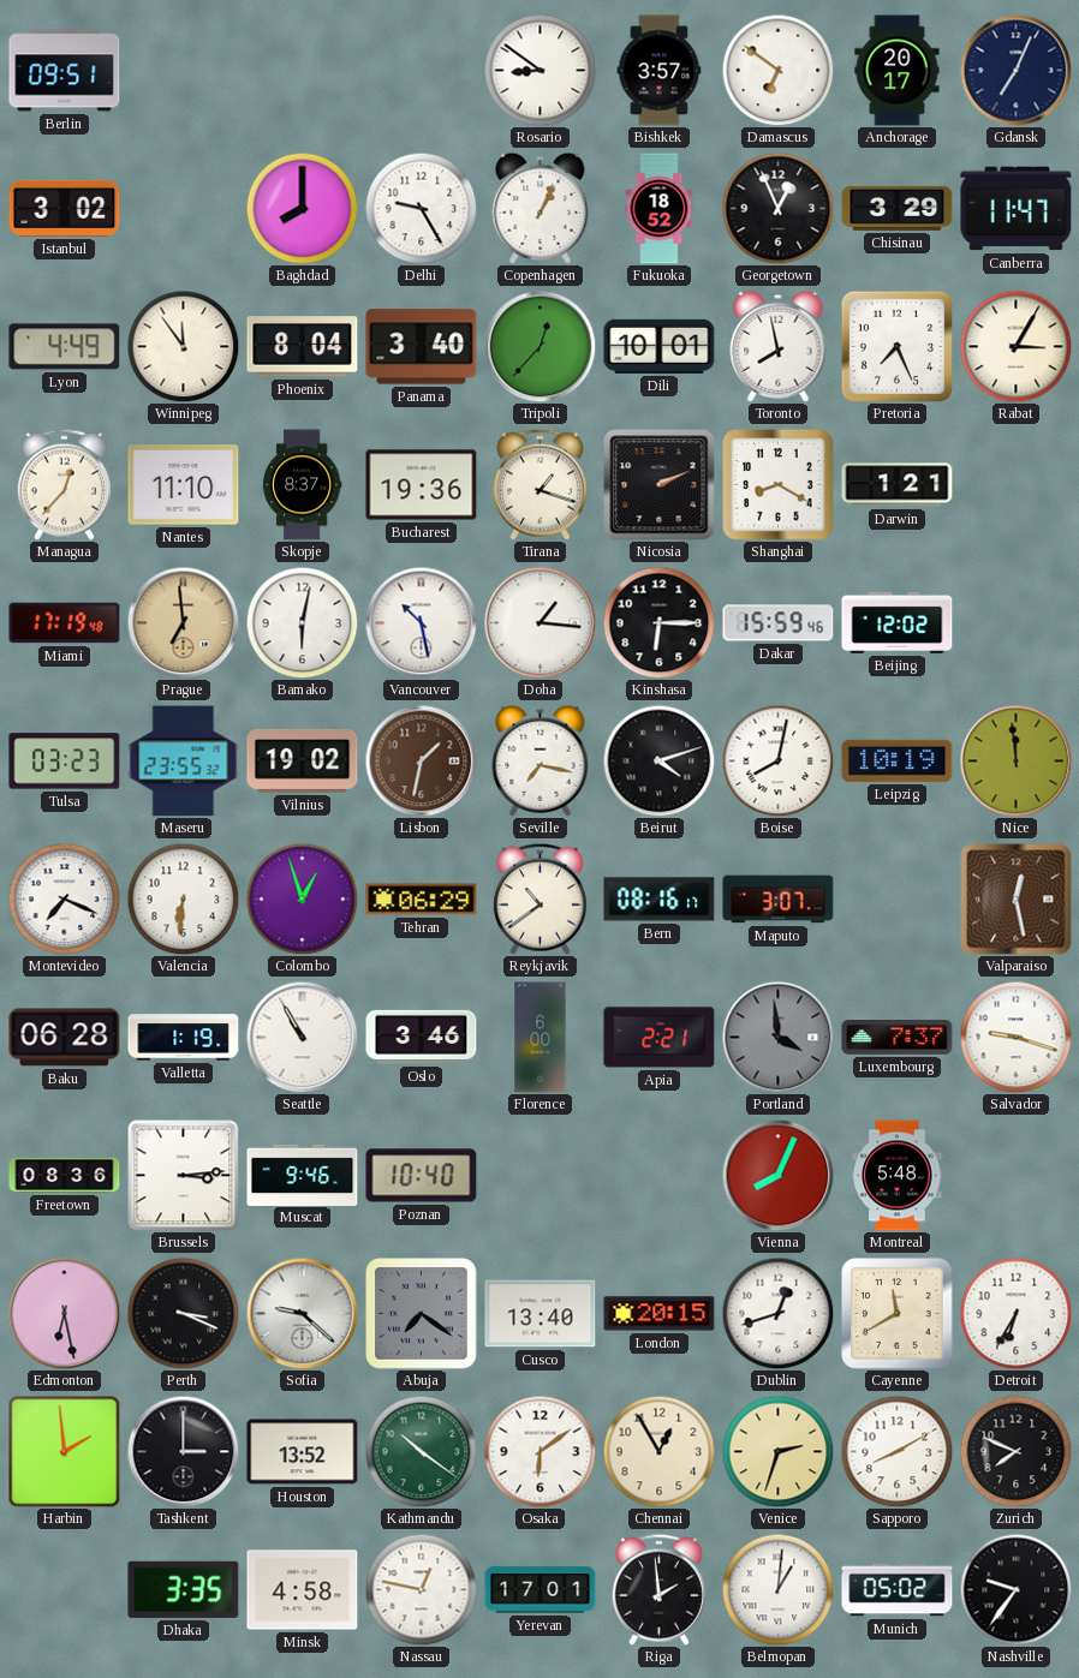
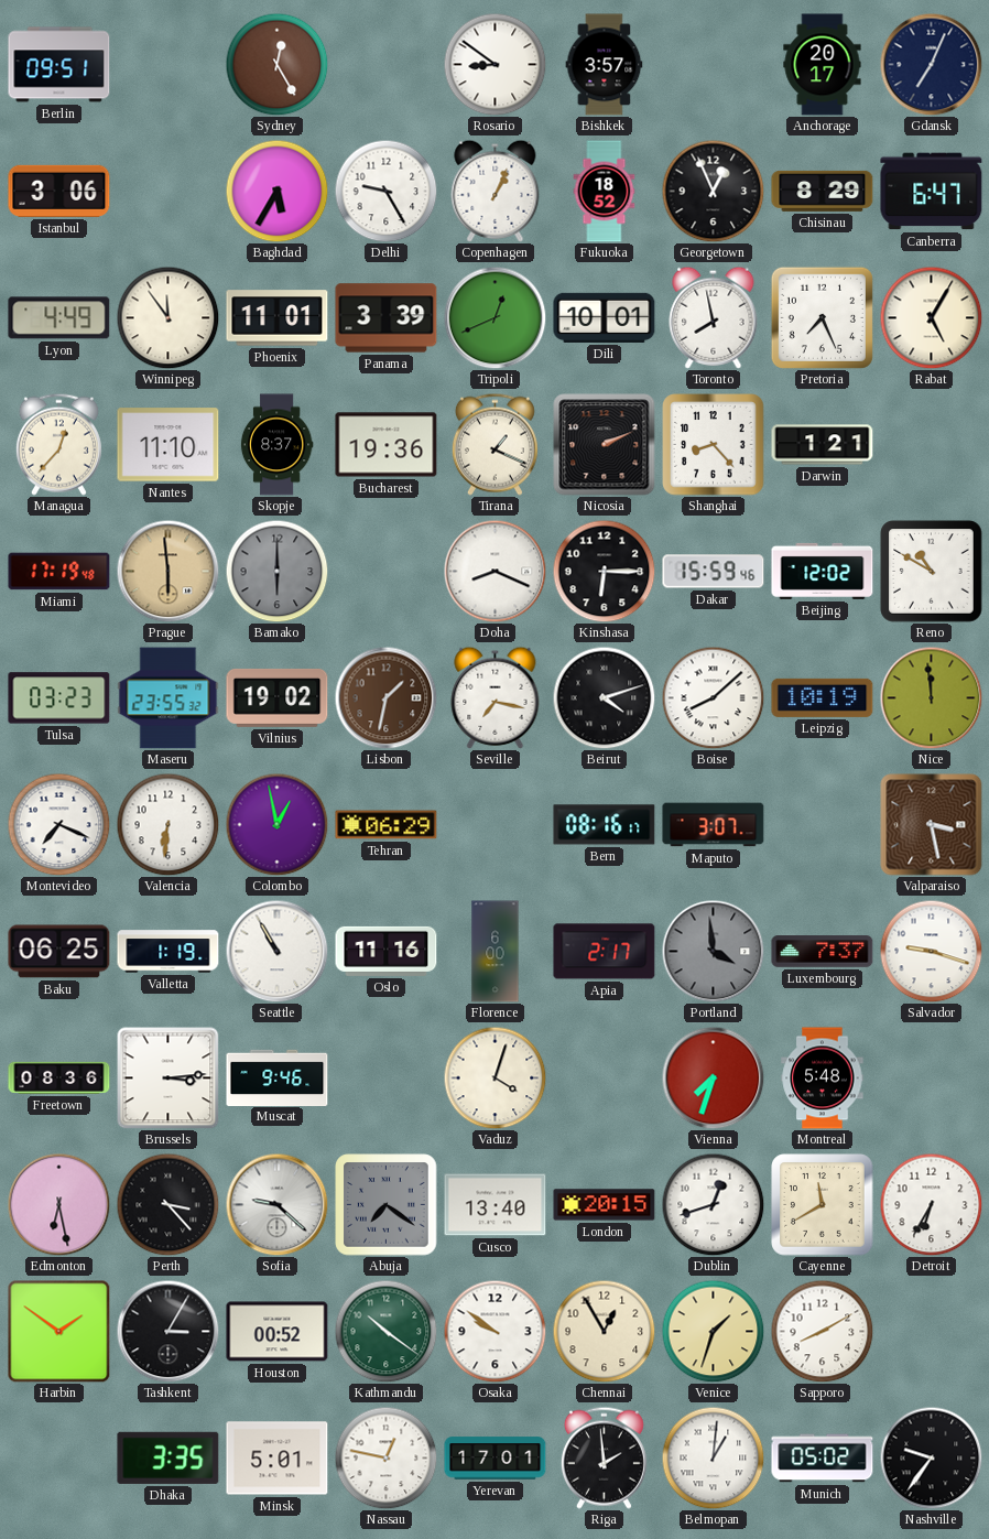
Sydney: none -> 12:25
Damascus: 6:51 -> none
Istanbul: 3:02 -> 3:06
Baghdad: 8:00 -> 5:35
Chisinau: 3:29 -> 8:29
Canberra: 11:47 -> 6:47
Phoenix: 8:04 -> 11:01
Panama: 3:40 -> 3:39
Tripoli: 12:37 -> 12:41
Rabat: 3:05 -> 5:05
Tirana: 1:18 -> 1:19
Shanghai: 8:20 -> 8:23
Prague: 6:59 -> 5:59
Bamako: 6:02 -> 6:00
Bamako dial: white -> grey
Vancouver: 10:28 -> none
Doha: 1:16 -> 8:19
Reno: none -> 10:50
Boise: 8:02 -> 8:08
Colombo: 12:57 -> 12:58
Reykjavik: 10:39 -> none
Valparaiso: 12:28 -> 3:28
Baku: 06:28 -> 06:25
Oslo: 3:46 -> 11:16
Apia: 2:21 -> 2:17
Poznan: 10:40 -> none
Vaduz: none -> 4:03
Vienna: 8:04 -> 7:33
Perth: 3:19 -> 3:23
Harbin: 1:59 -> 1:51
Tashkent: 3:00 -> 3:05
Houston: 13:52 -> 00:52
Osaka: 6:09 -> 9:51
Venice: 2:33 -> 1:33
Zurich: 7:49 -> none
Minsk: 4:58 -> 5:01
